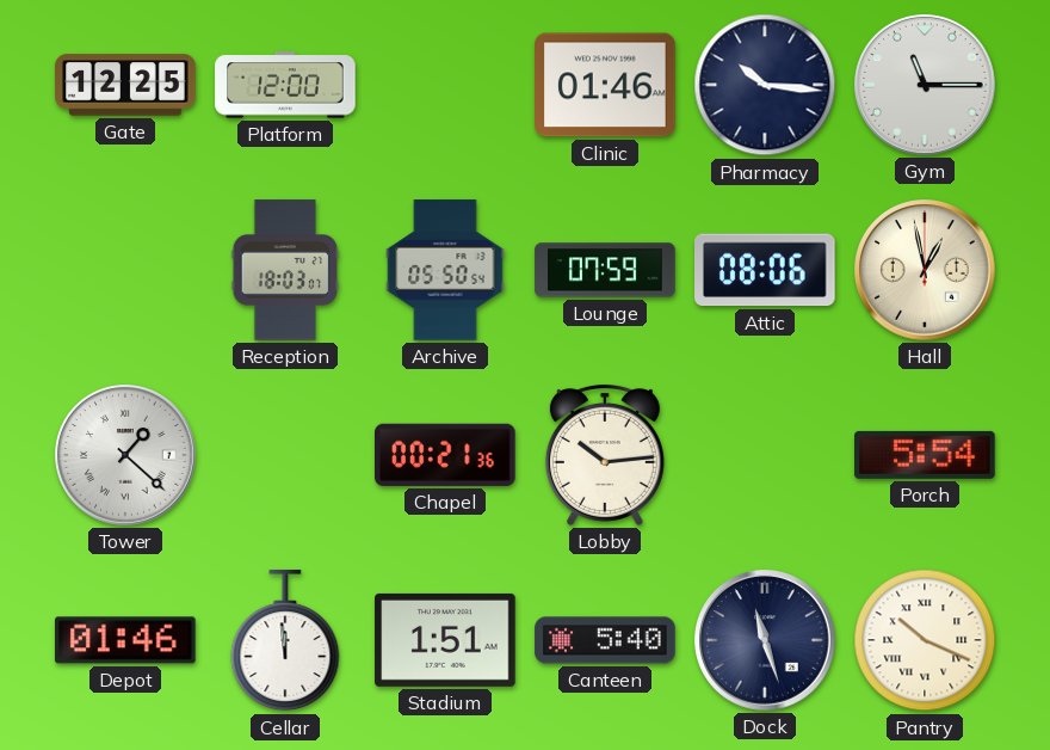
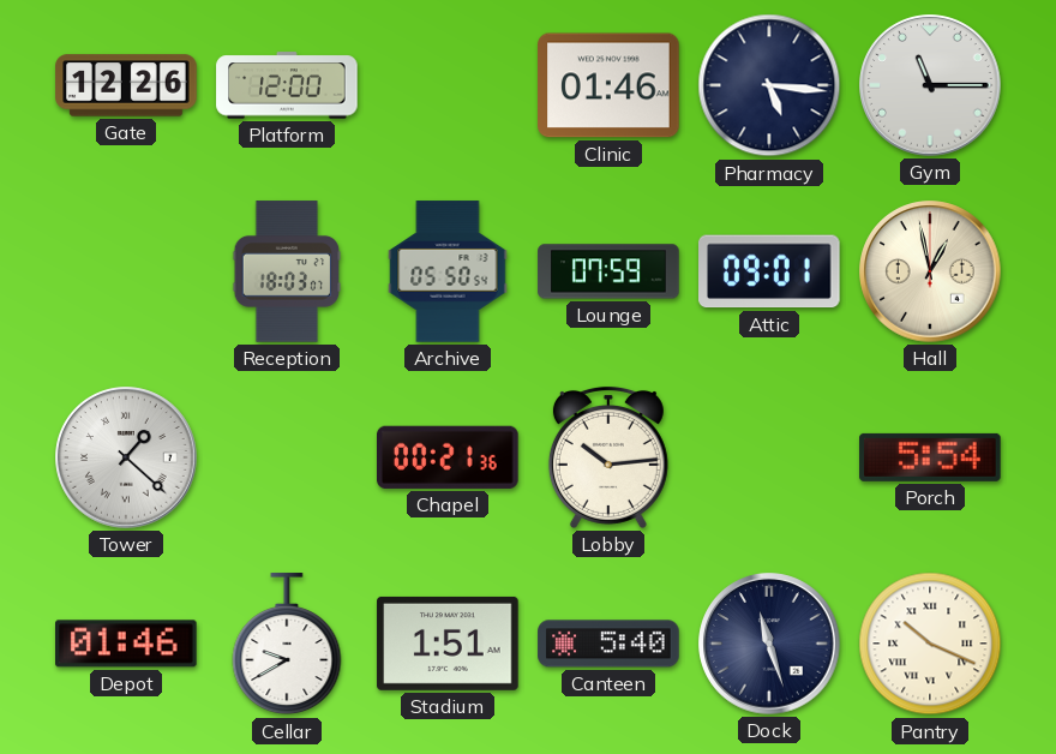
Gate: 12:25 -> 12:26
Pharmacy: 10:16 -> 5:16
Attic: 08:06 -> 09:01
Cellar: 11:59 -> 9:40
